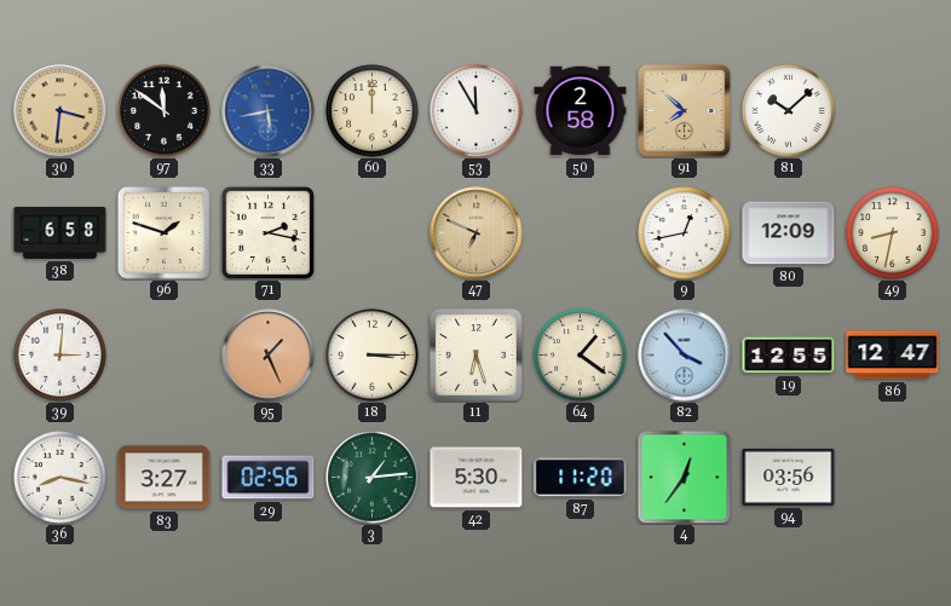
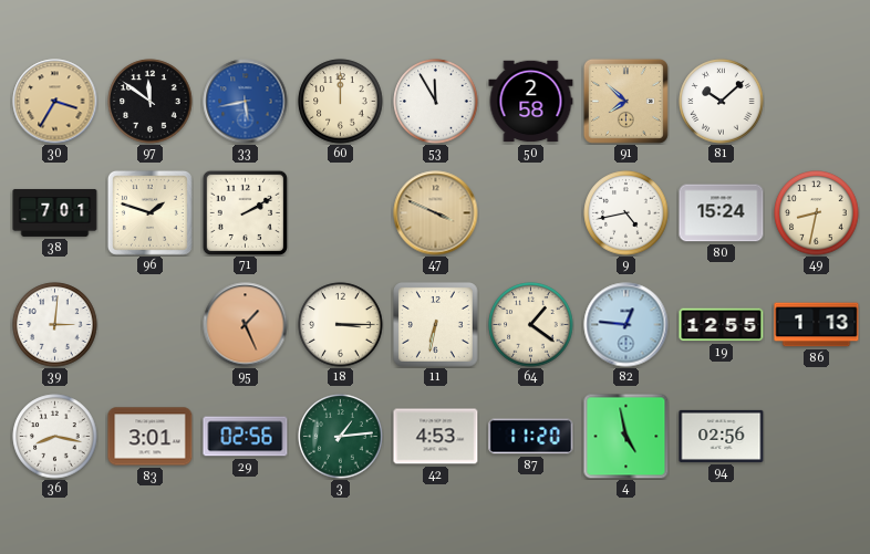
30: 3:31 -> 3:35
38: 6:58 -> 7:01
71: 2:17 -> 2:10
47: 6:49 -> 3:49
9: 12:43 -> 4:43
80: 12:09 -> 15:24
11: 6:27 -> 6:32
82: 3:53 -> 12:46
86: 12:47 -> 1:13
83: 3:27 -> 3:01
42: 5:30 -> 4:53
4: 12:36 -> 4:58
94: 03:56 -> 02:56
